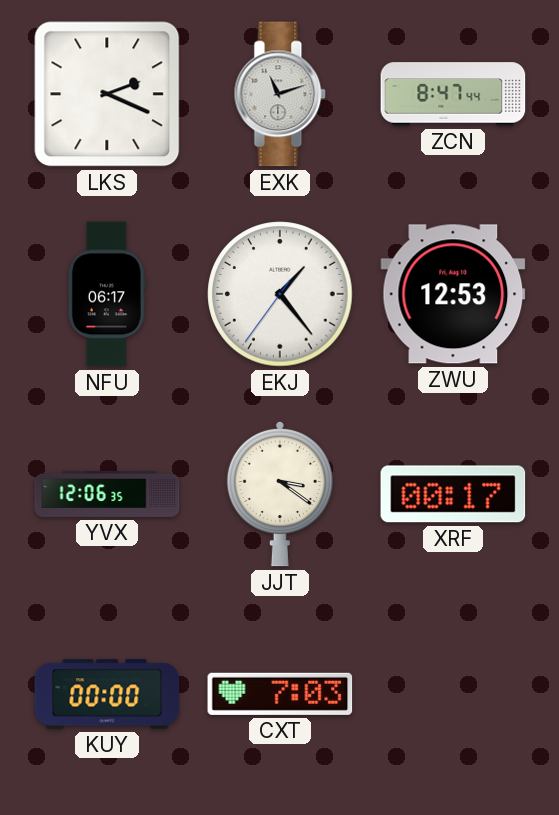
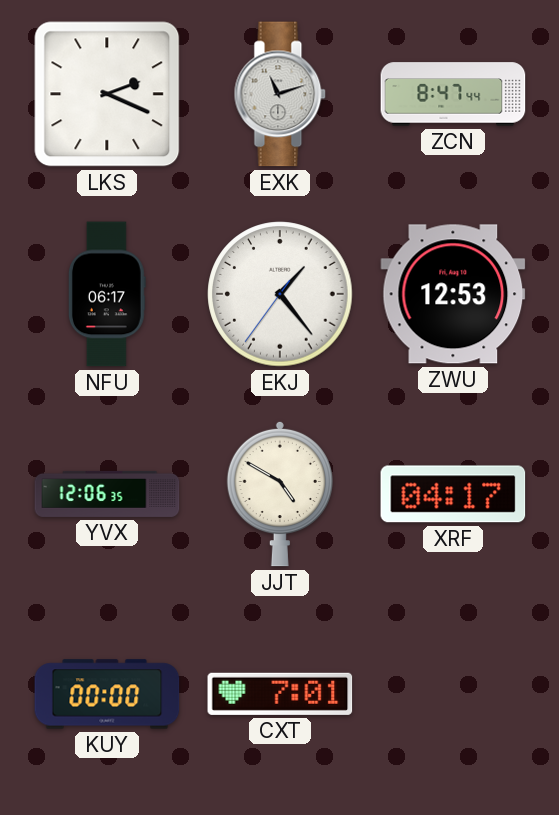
JJT: 3:21 -> 4:50
XRF: 00:17 -> 04:17
CXT: 7:03 -> 7:01
